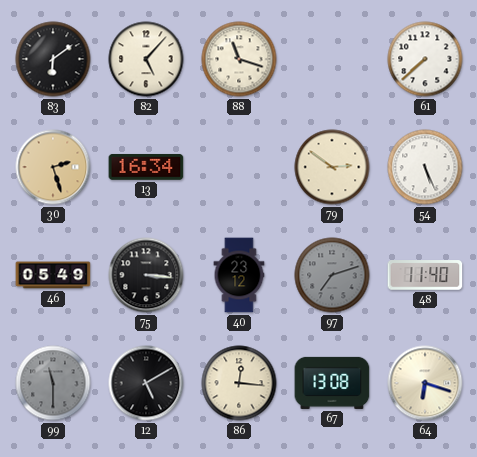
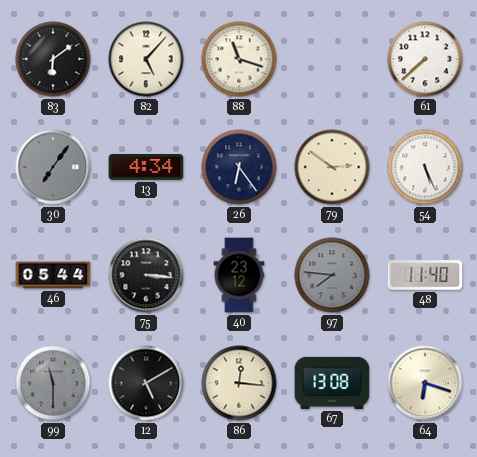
30: 2:27 -> 7:06
30 dial: champagne -> grey
13: 16:34 -> 4:34
26: none -> 6:24
46: 05:49 -> 05:44
97: 7:12 -> 7:46
